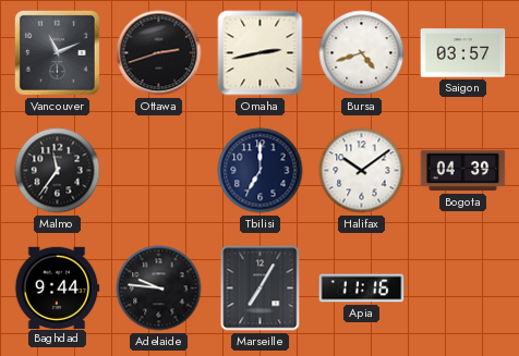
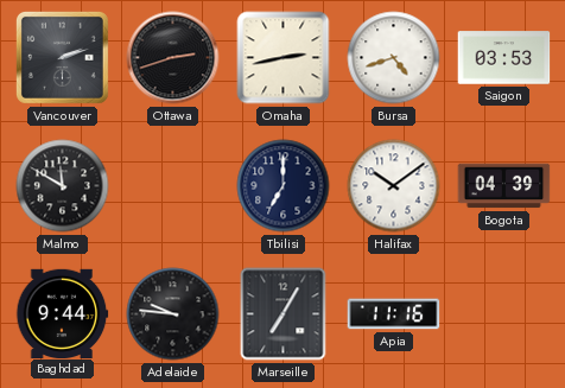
Vancouver: 11:11 -> 2:12
Saigon: 03:57 -> 03:53
Malmo: 11:36 -> 11:50
